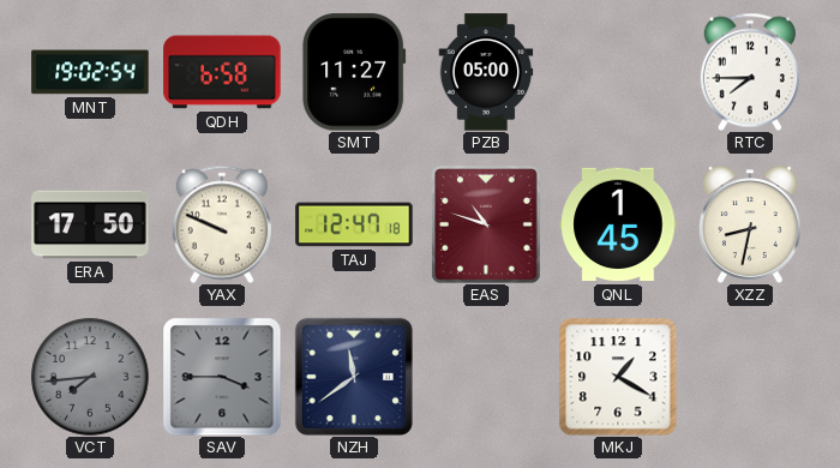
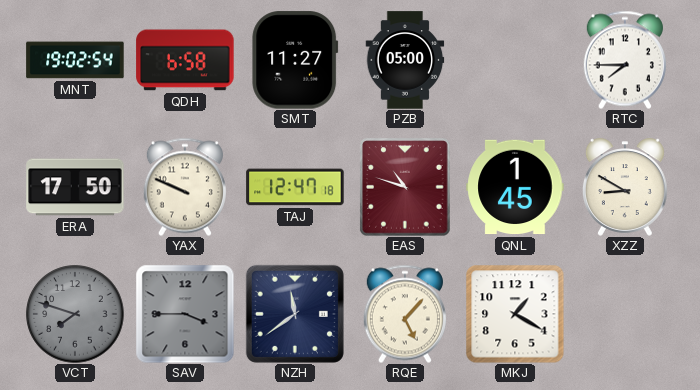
XZZ: 8:32 -> 8:50
VCT: 7:44 -> 7:48
RQE: none -> 5:07
